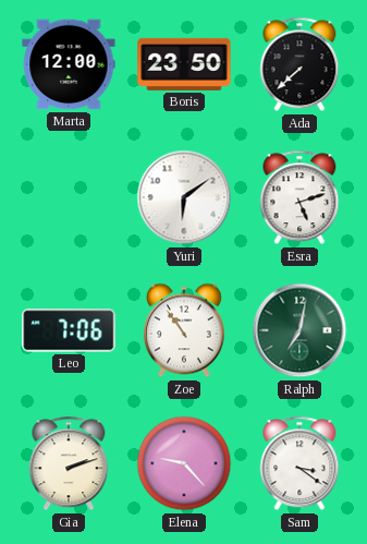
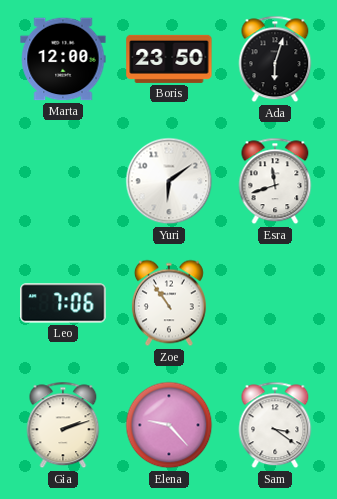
Ada: 7:38 -> 6:03
Esra: 5:12 -> 11:42
Ralph: 7:02 -> none
